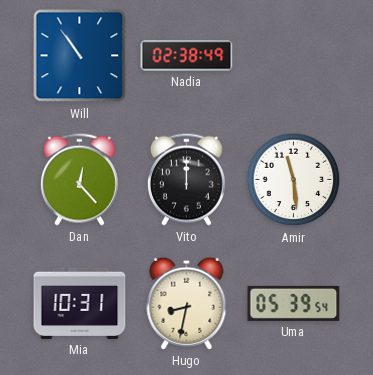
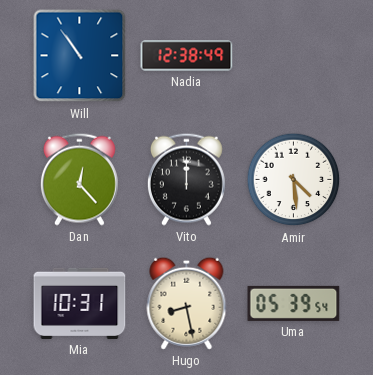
Nadia: 02:38 -> 12:38
Amir: 11:29 -> 4:29
Hugo: 8:32 -> 8:28
